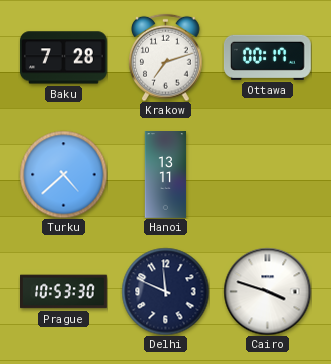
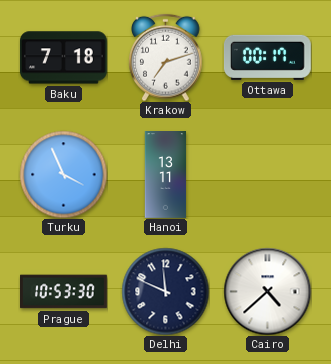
Baku: 7:28 -> 7:18
Turku: 4:38 -> 3:56
Cairo: 3:48 -> 4:38
